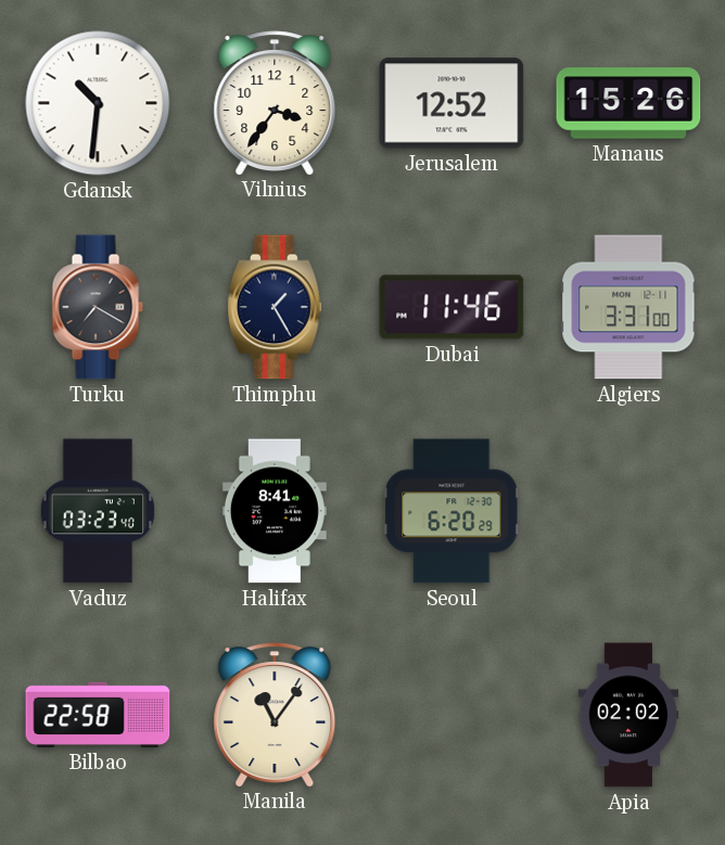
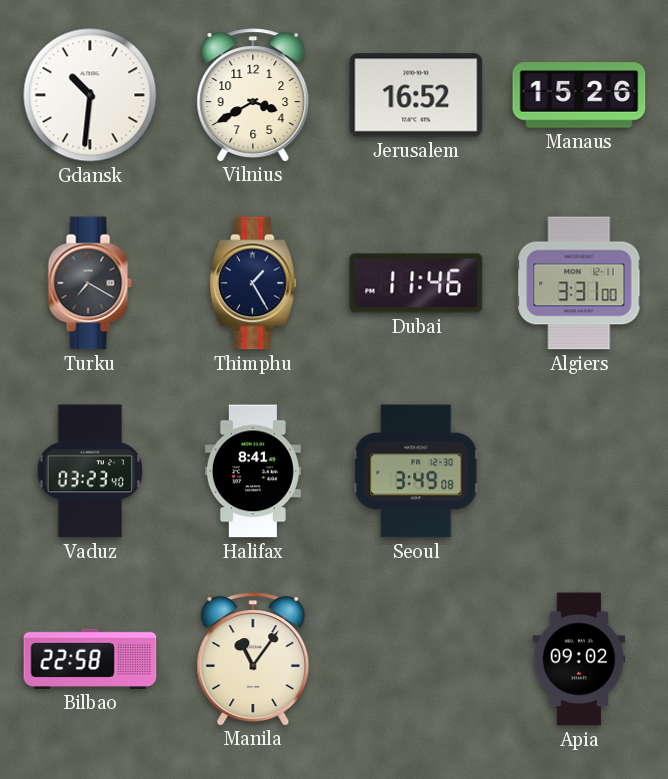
Vilnius: 3:36 -> 3:40
Jerusalem: 12:52 -> 16:52
Seoul: 6:20 -> 3:49
Apia: 02:02 -> 09:02
